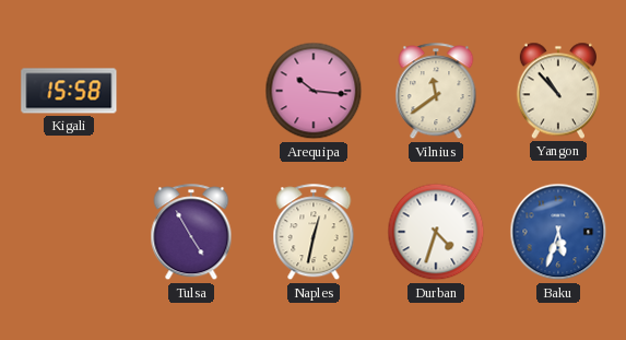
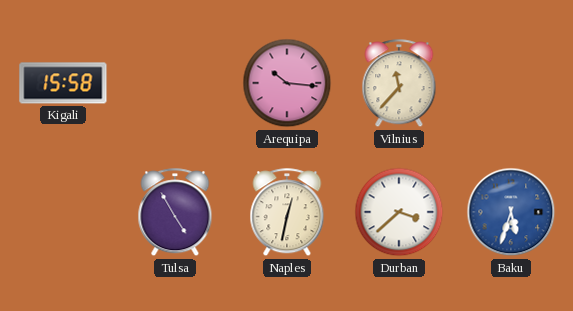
Vilnius: 11:39 -> 11:37
Yangon: 10:53 -> none
Durban: 4:33 -> 3:38
